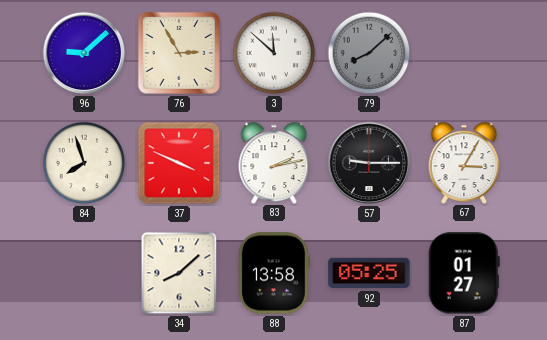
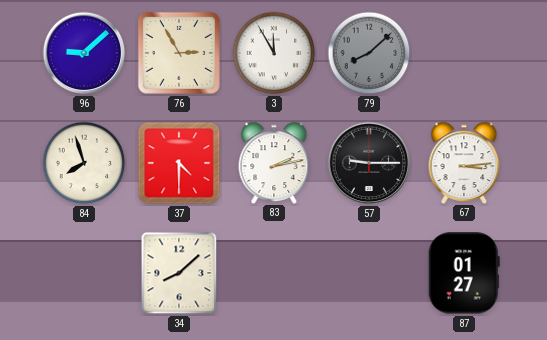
3: 11:52 -> 11:55
37: 3:49 -> 4:30
67: 3:05 -> 3:14
88: 13:58 -> none
92: 05:25 -> none
